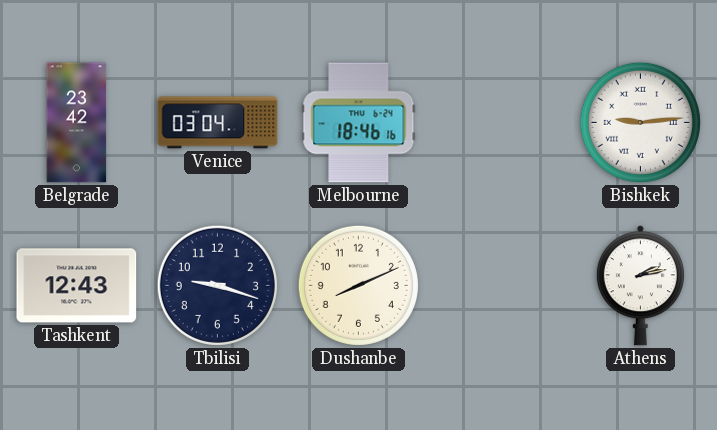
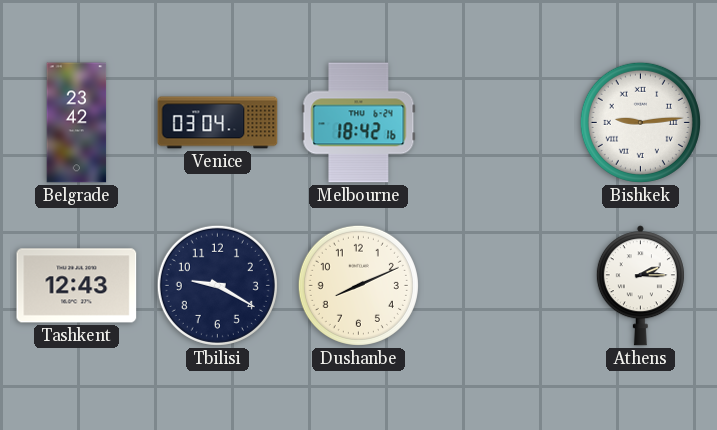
Melbourne: 18:46 -> 18:42
Tbilisi: 9:18 -> 9:20
Athens: 2:13 -> 2:15
